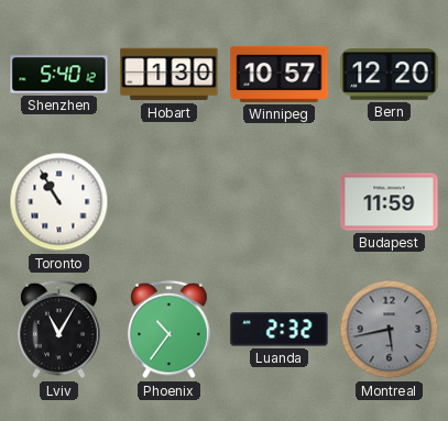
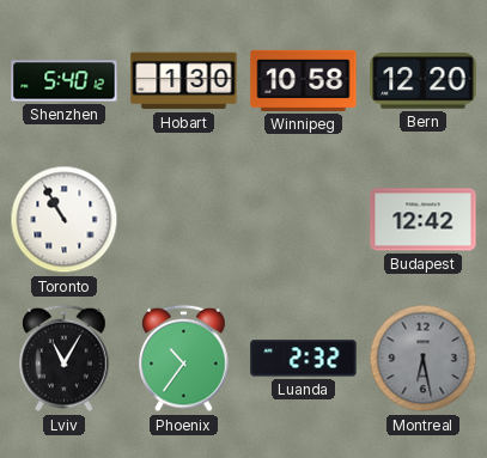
Winnipeg: 10:57 -> 10:58
Budapest: 11:59 -> 12:42
Montreal: 5:43 -> 6:28
